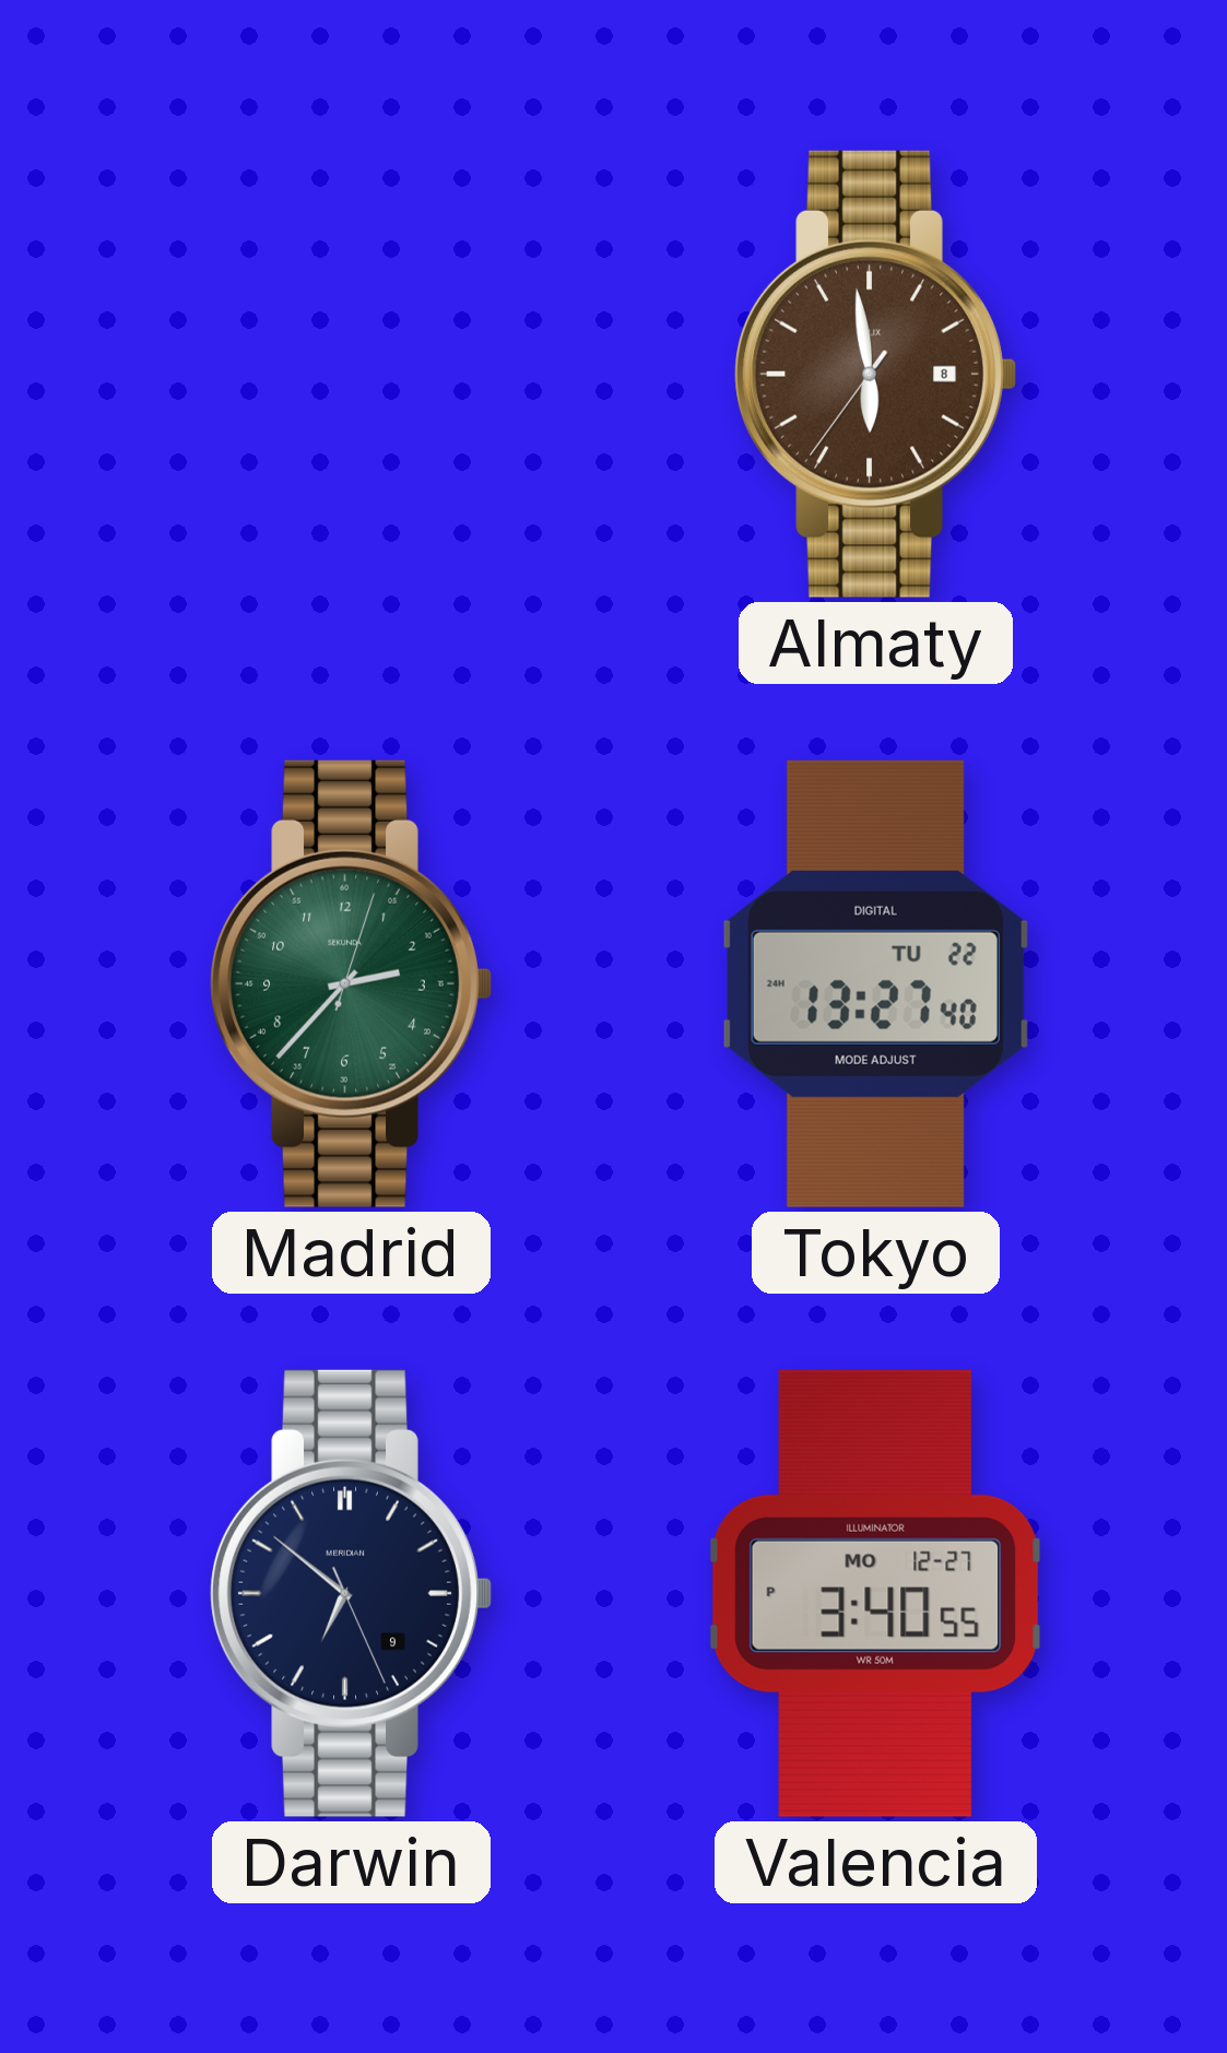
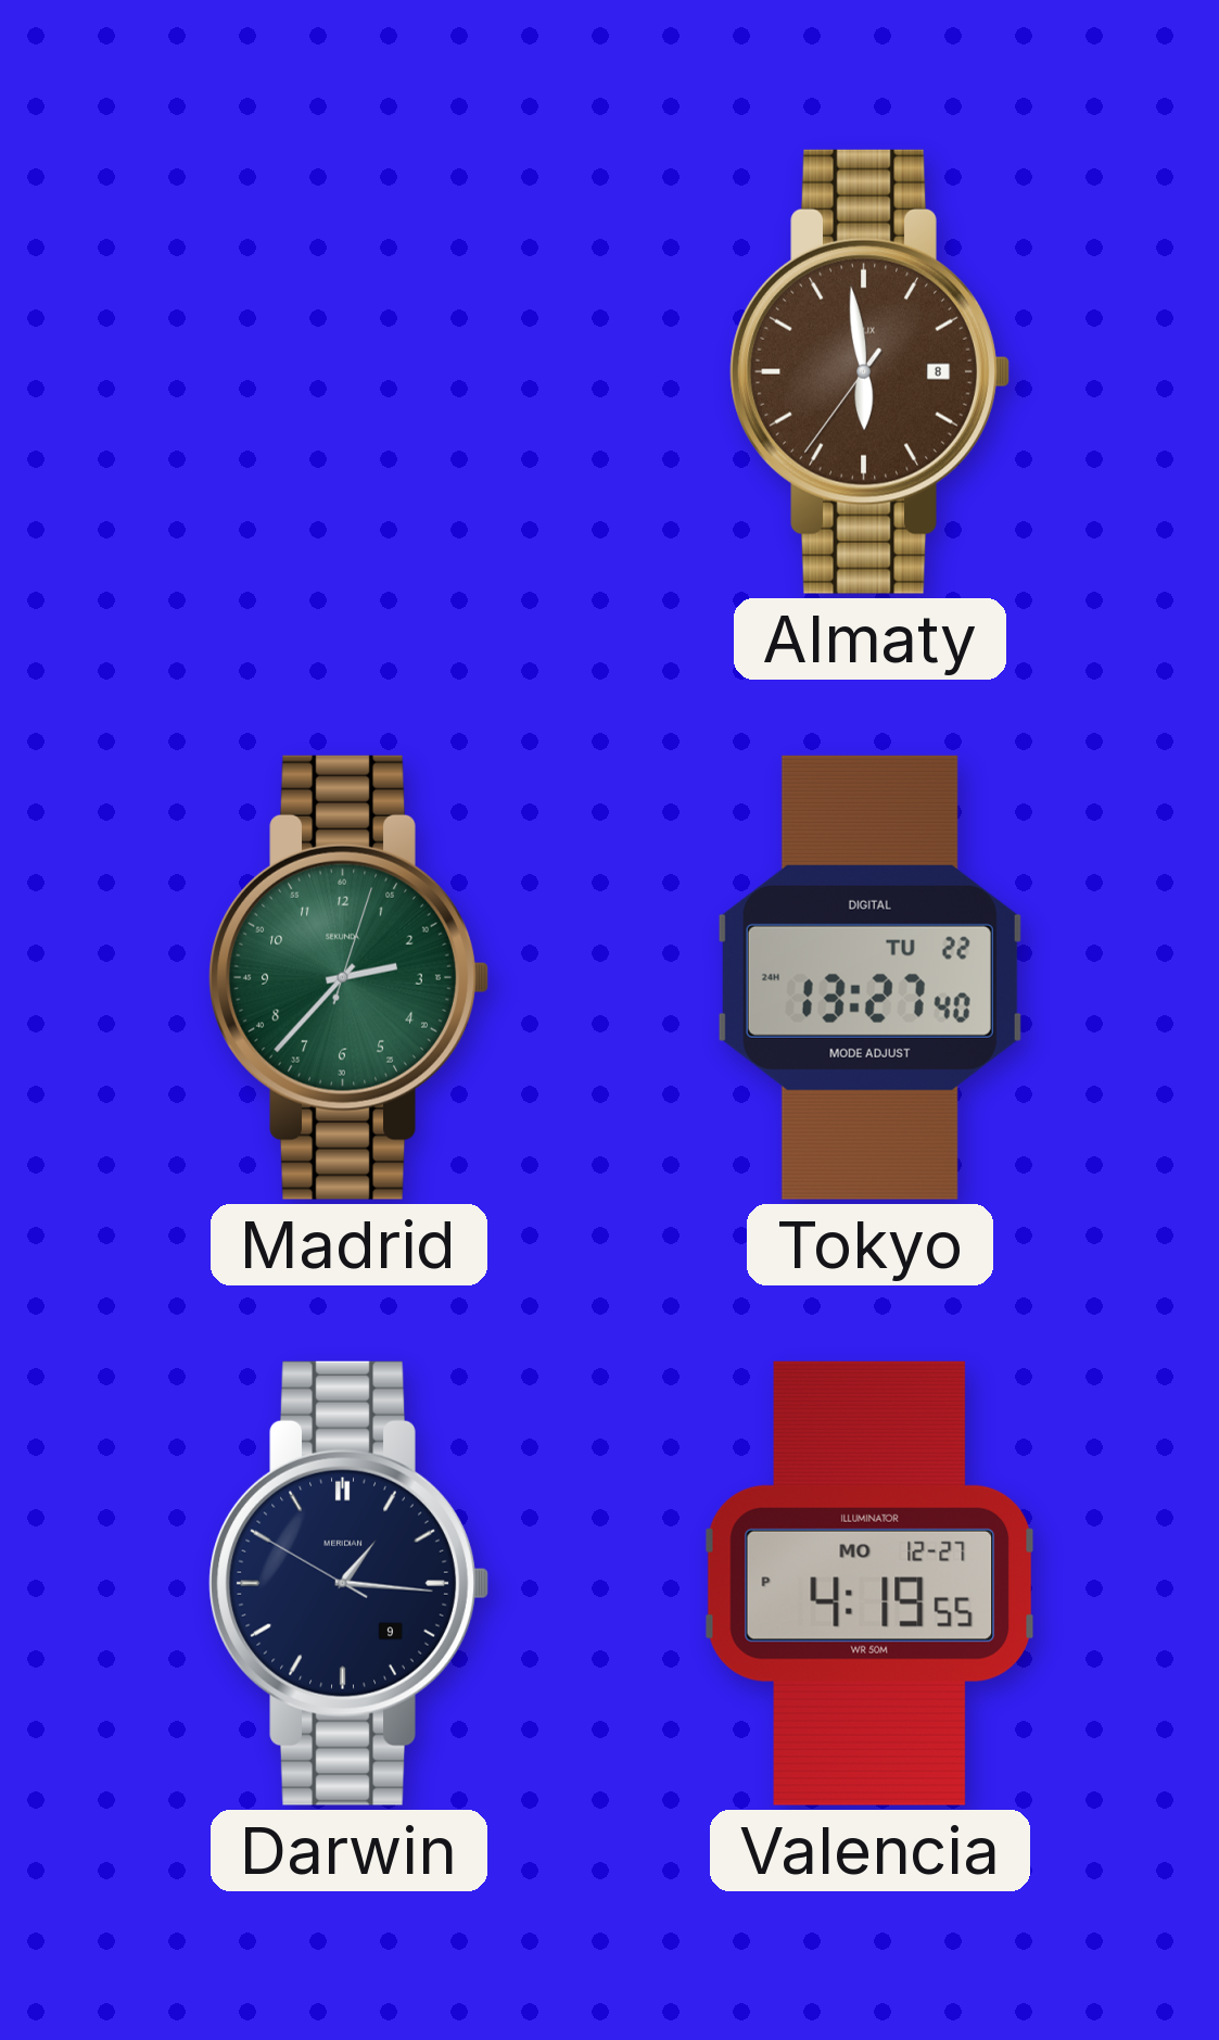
Darwin: 6:51 -> 1:15
Valencia: 3:40 -> 4:19
